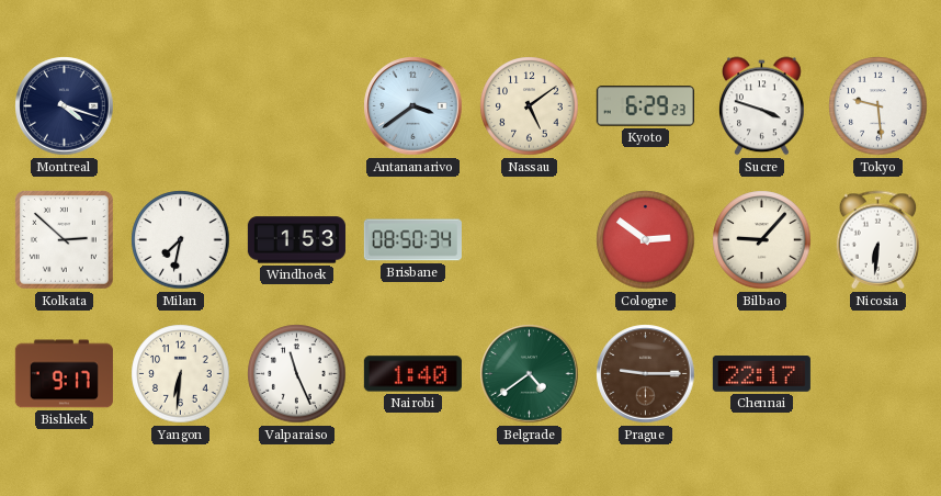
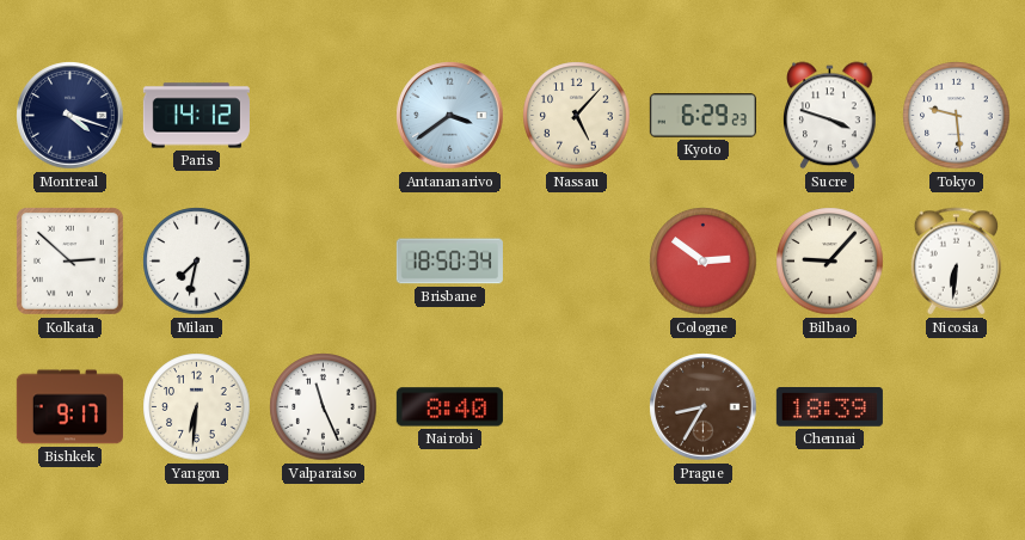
Paris: none -> 14:12
Nassau: 5:09 -> 5:07
Windhoek: 1:53 -> none
Brisbane: 08:50 -> 18:50
Nairobi: 1:40 -> 8:40
Belgrade: 4:39 -> none
Prague: 9:15 -> 8:35
Chennai: 22:17 -> 18:39
